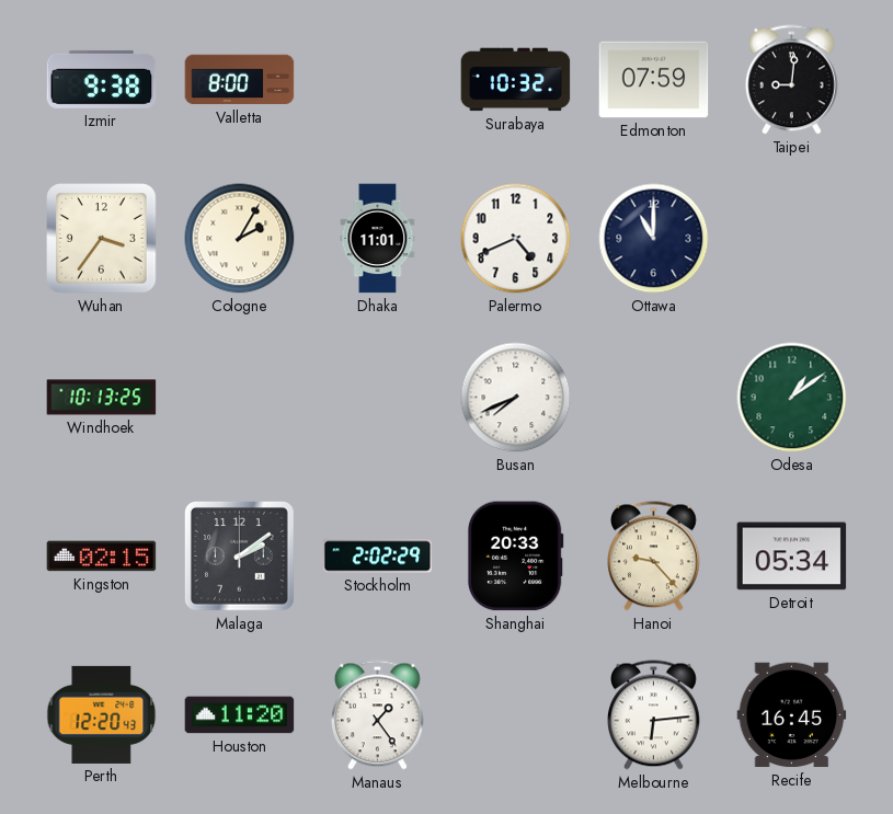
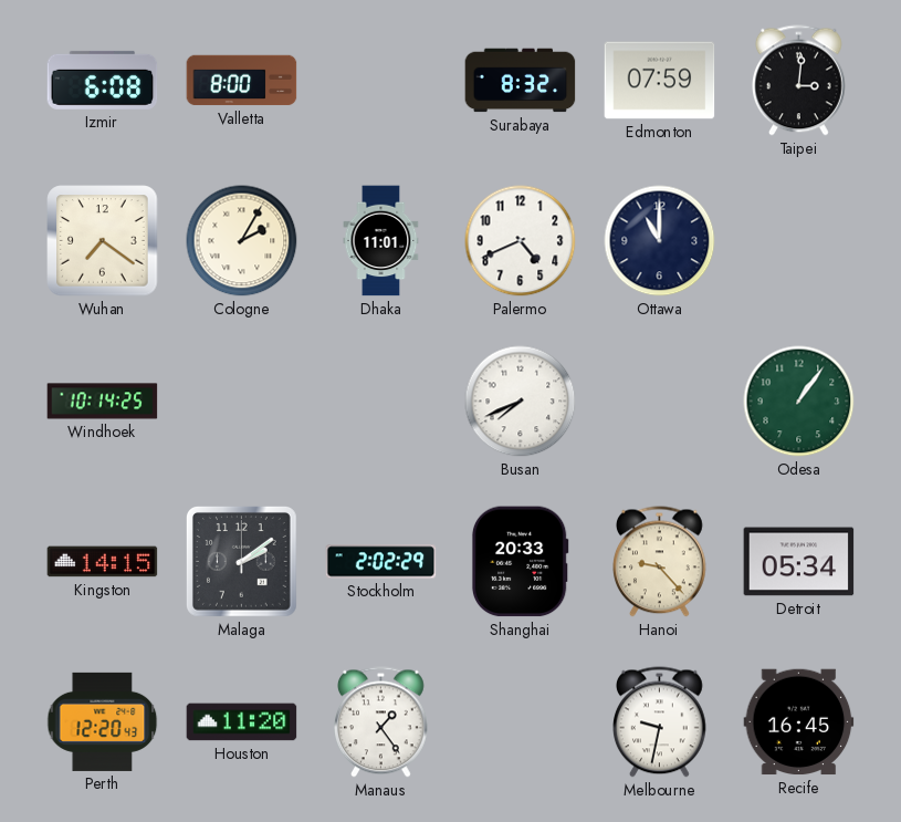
Izmir: 9:38 -> 6:08
Surabaya: 10:32 -> 8:32
Taipei: 9:01 -> 3:01
Wuhan: 3:36 -> 7:21
Windhoek: 10:13 -> 10:14
Odesa: 1:09 -> 1:06
Kingston: 02:15 -> 14:15
Melbourne: 6:14 -> 9:32
